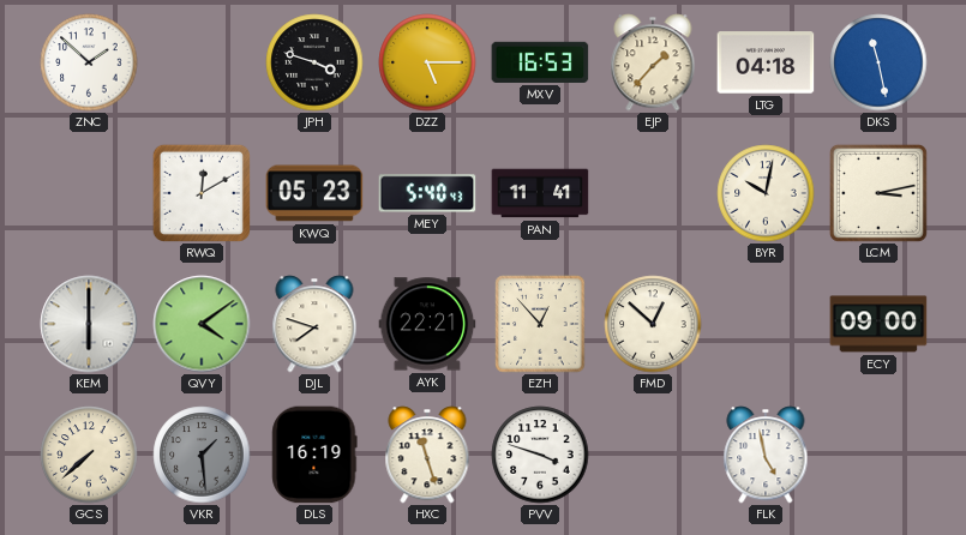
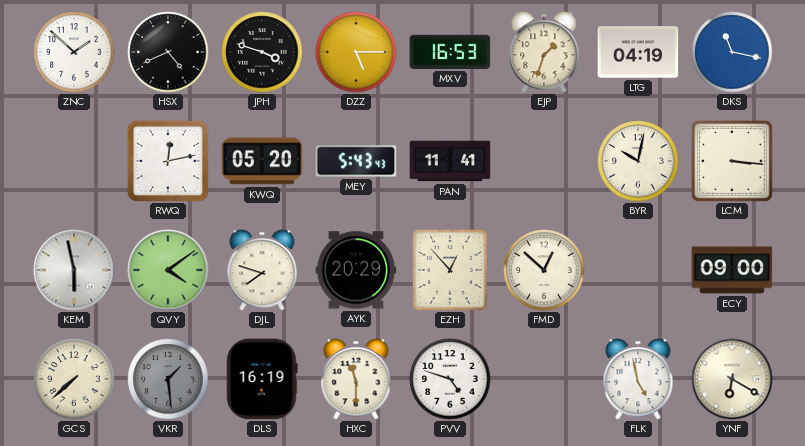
HSX: none -> 4:41
EJP: 1:37 -> 1:33
LTG: 04:18 -> 04:19
DKS: 11:28 -> 11:17
RWQ: 12:10 -> 12:13
KWQ: 05:23 -> 05:20
MEY: 5:40 -> 5:43
LCM: 3:13 -> 3:16
KEM: 6:00 -> 5:58
AYK: 22:21 -> 20:29
HXC: 11:27 -> 11:30
PVV: 3:48 -> 4:48
YNF: none -> 6:20
